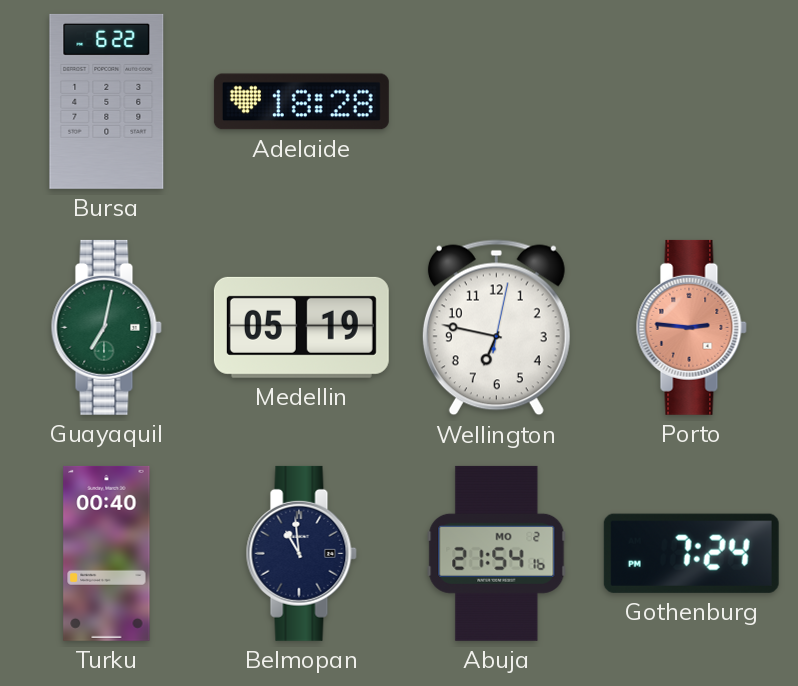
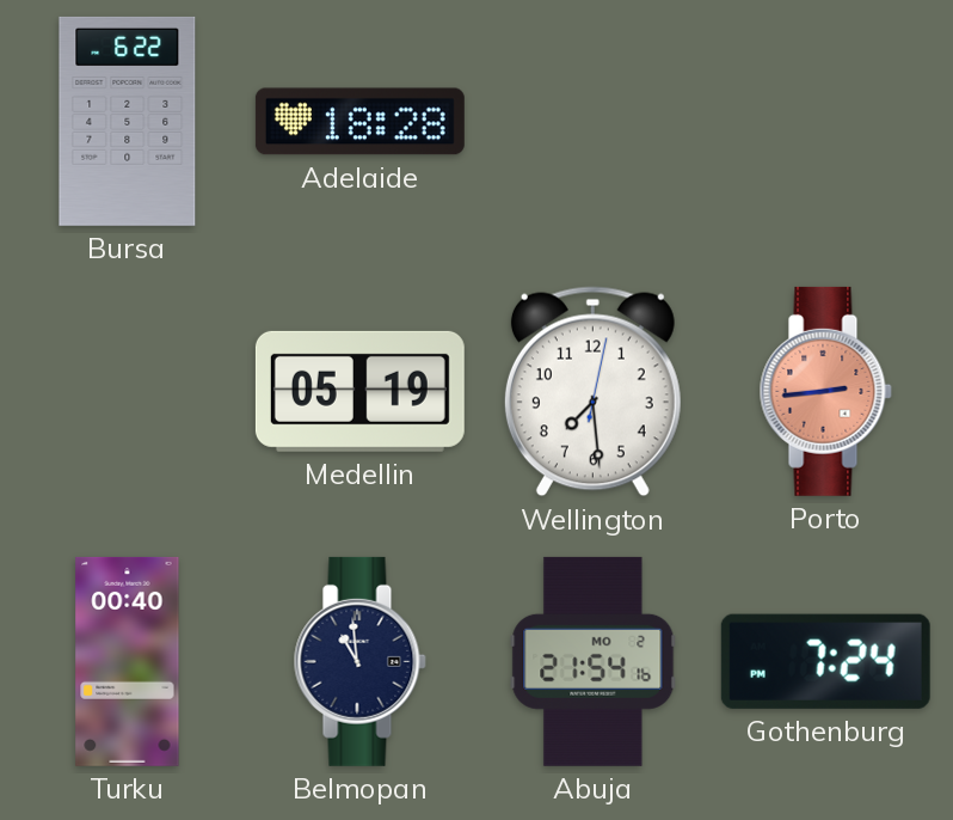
Guayaquil: 7:02 -> none
Wellington: 6:47 -> 7:29
Porto: 2:46 -> 2:44
